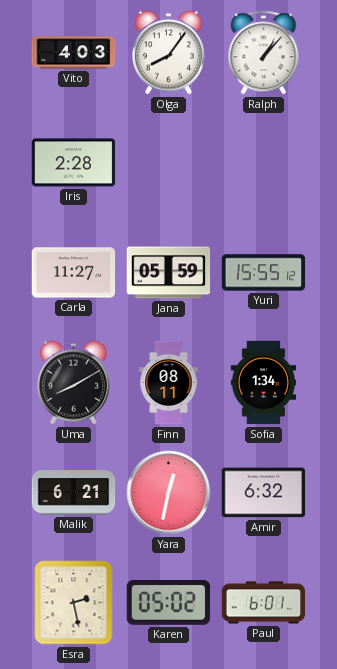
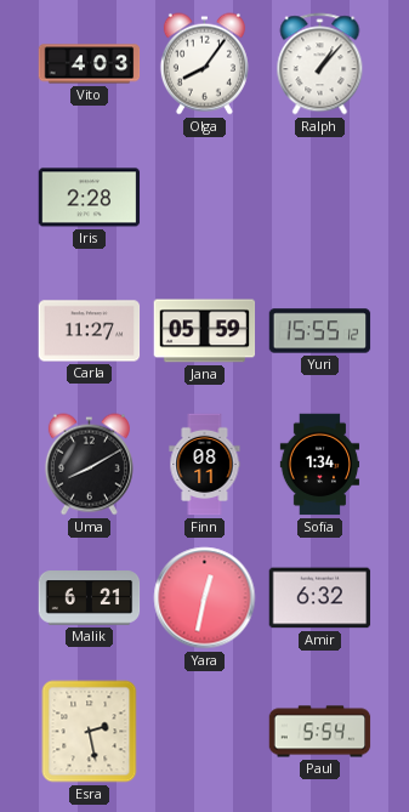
Karen: 05:02 -> none
Paul: 6:01 -> 5:54
